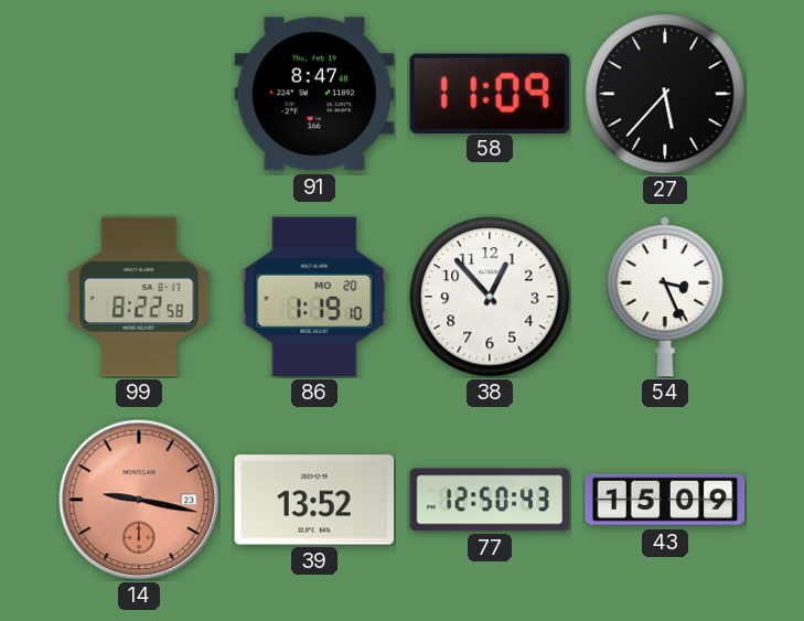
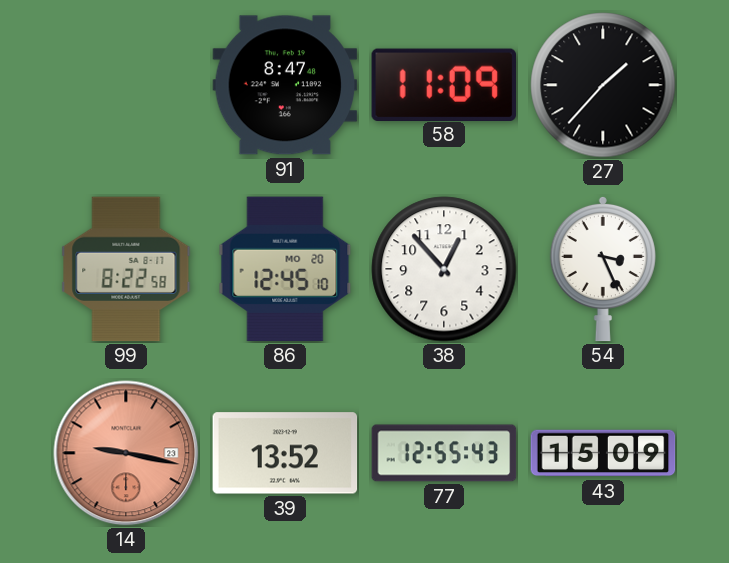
27: 5:37 -> 1:37
86: 1:19 -> 12:45
77: 12:50 -> 12:55
